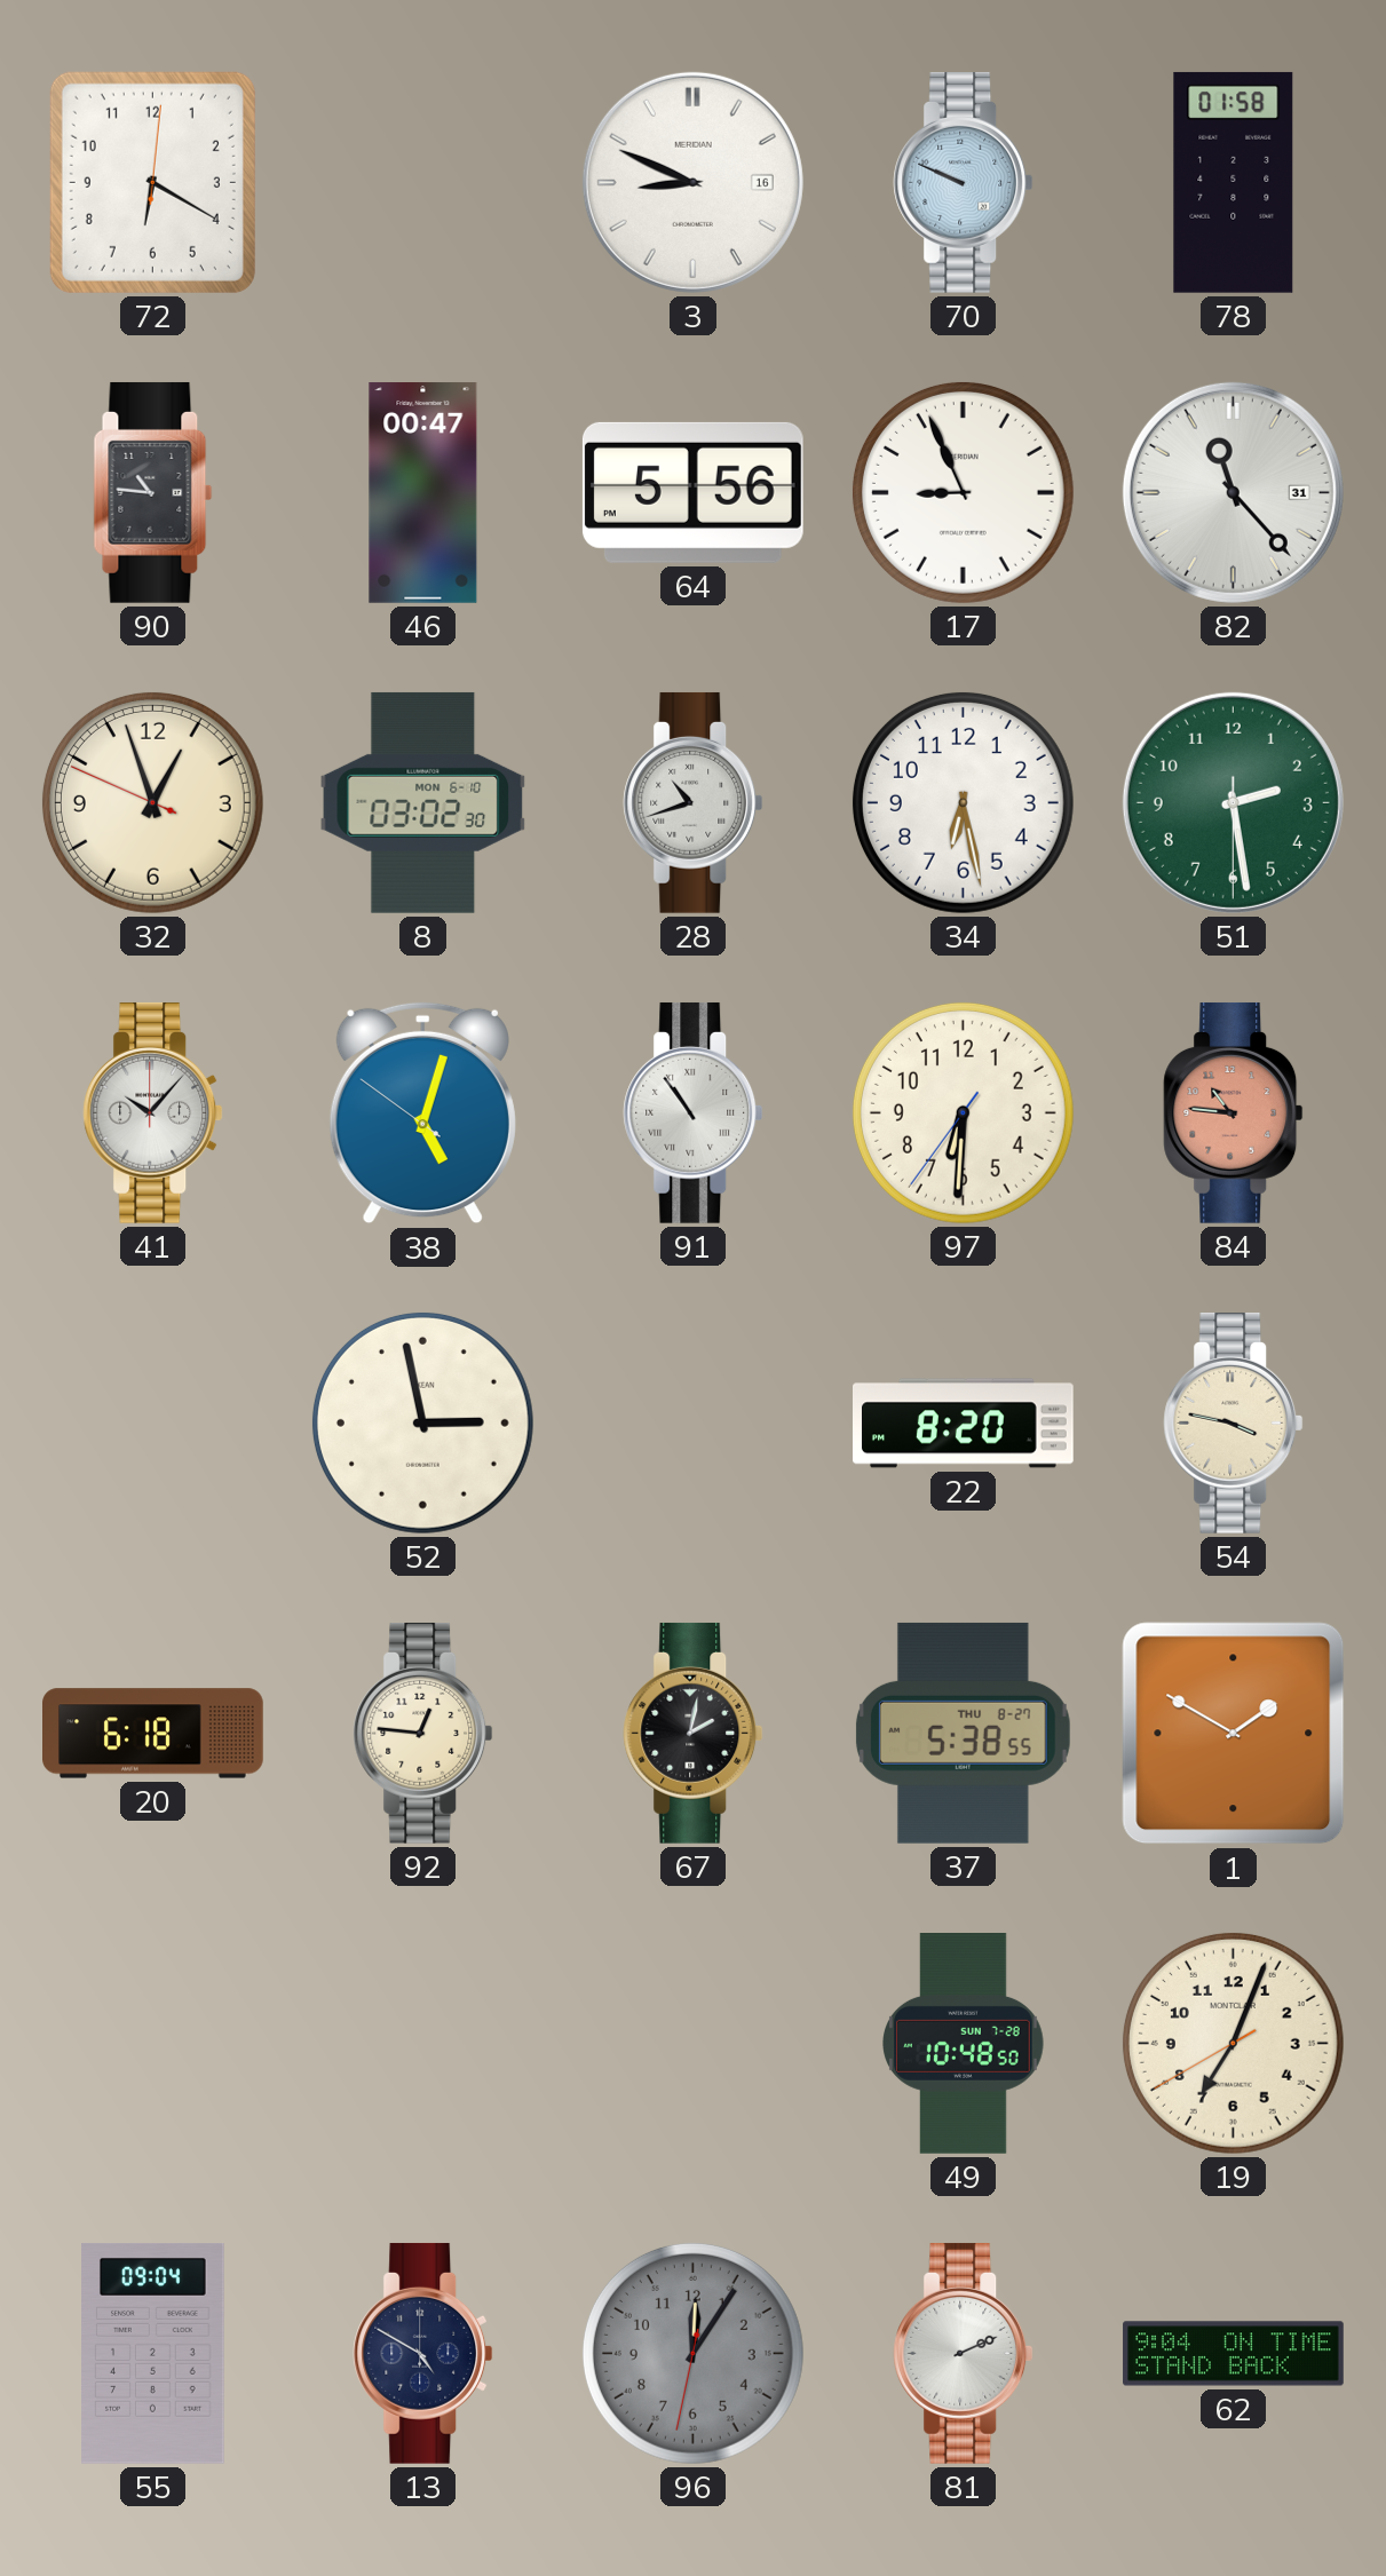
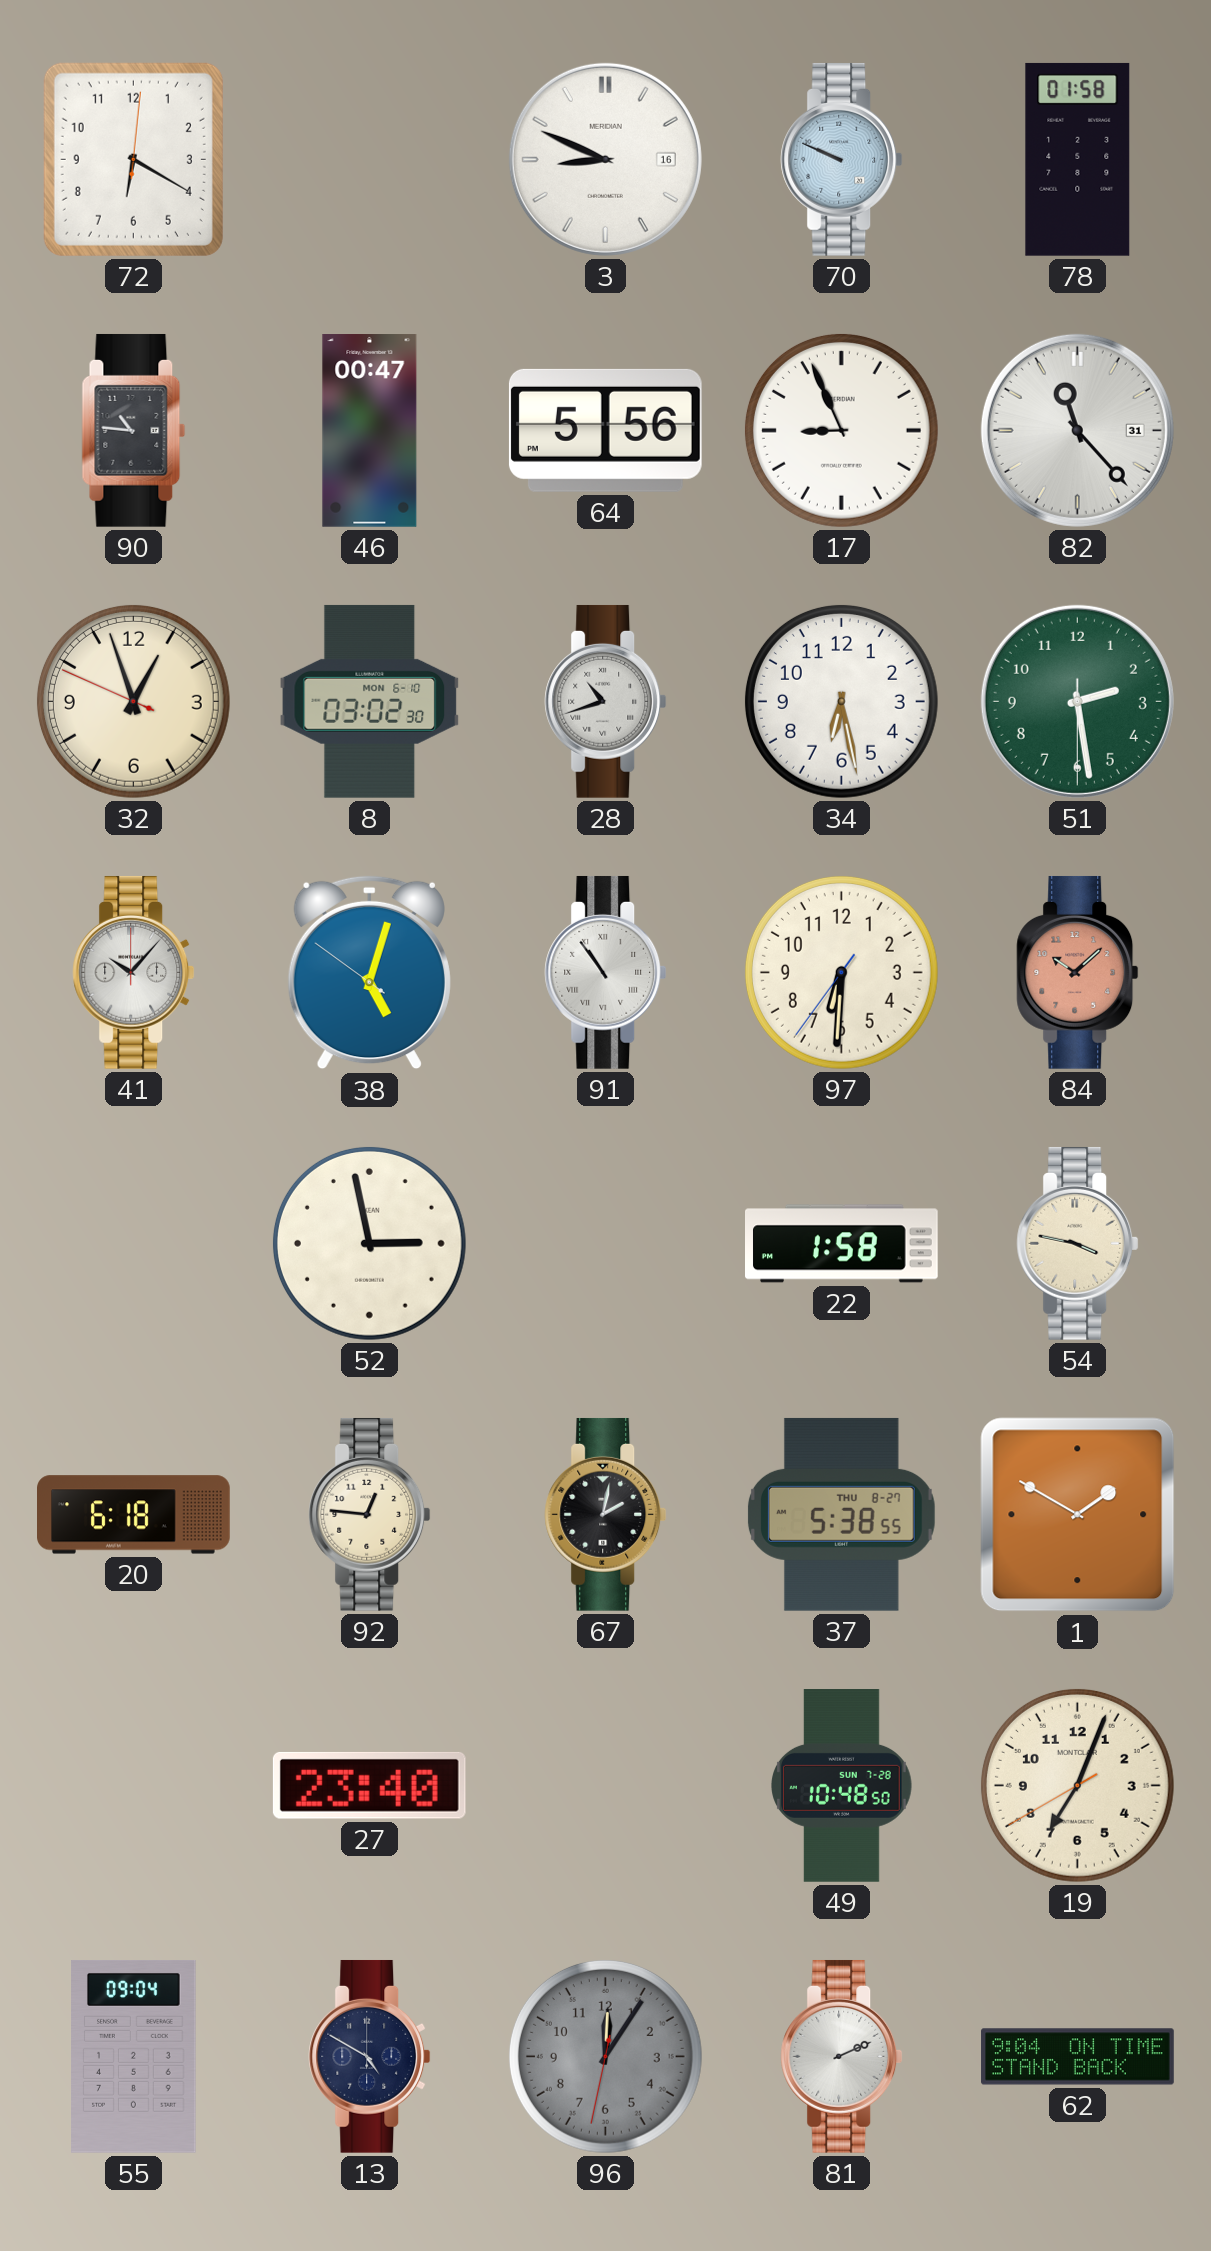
84: 10:46 -> 10:08
22: 8:20 -> 1:58
27: none -> 23:40
